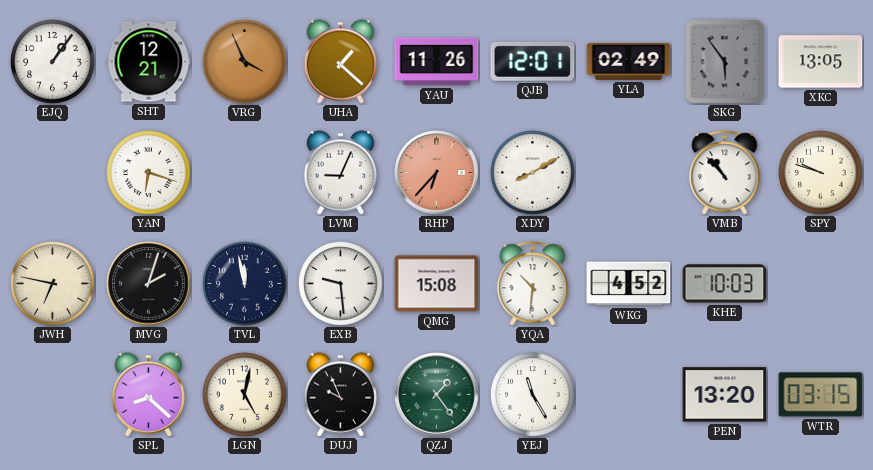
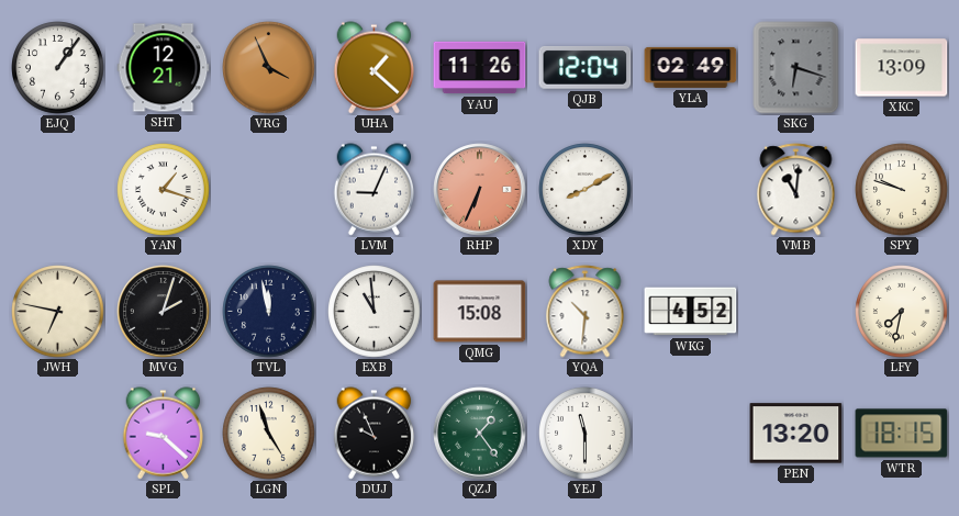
QJB: 12:01 -> 12:04
SKG: 5:54 -> 6:18
XKC: 13:05 -> 13:09
YAN: 6:18 -> 1:18
RHP: 6:37 -> 6:34
VMB: 10:53 -> 11:01
EXB: 9:29 -> 10:59
KHE: 10:03 -> none
LFY: none -> 7:32
SPL: 8:22 -> 9:22
LGN: 5:02 -> 4:57
YEJ: 11:25 -> 11:30
WTR: 03:15 -> 18:15
